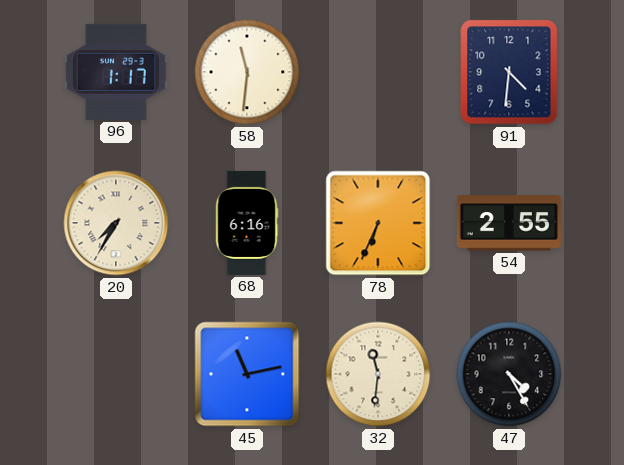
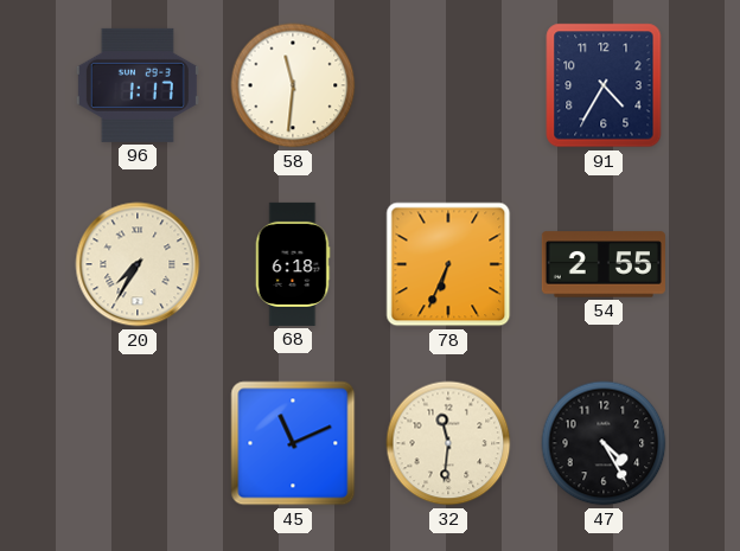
91: 4:31 -> 4:35
68: 6:16 -> 6:18
45: 11:13 -> 11:11
